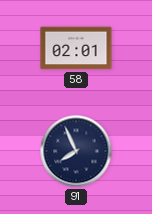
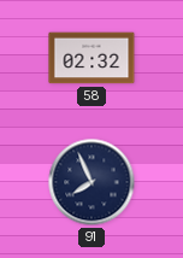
58: 02:01 -> 02:32
